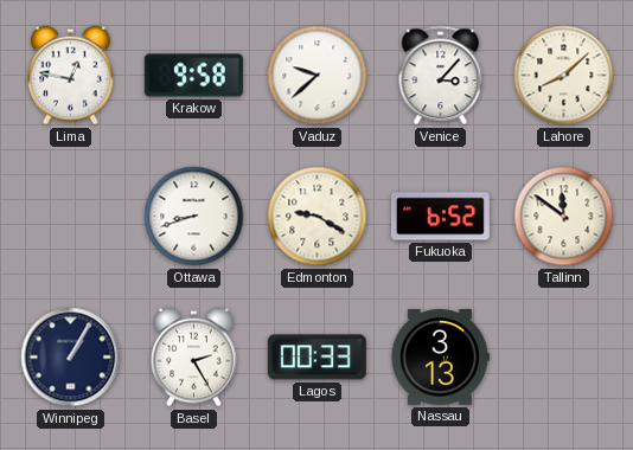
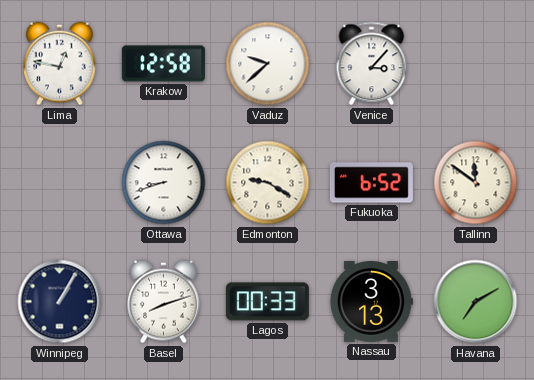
Krakow: 9:58 -> 12:58
Lahore: 8:08 -> none
Basel: 2:25 -> 8:12
Havana: none -> 7:10
